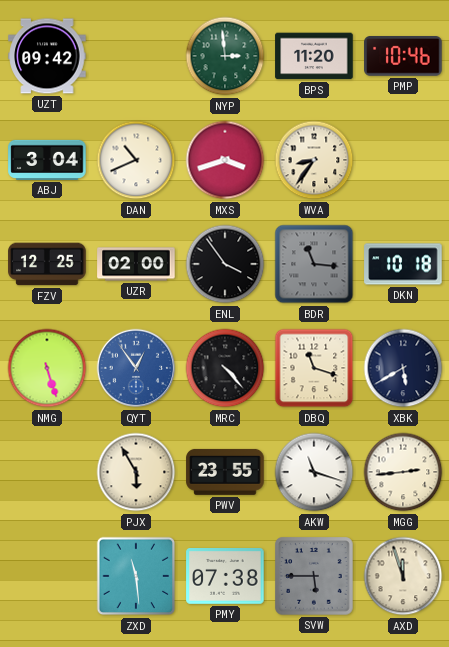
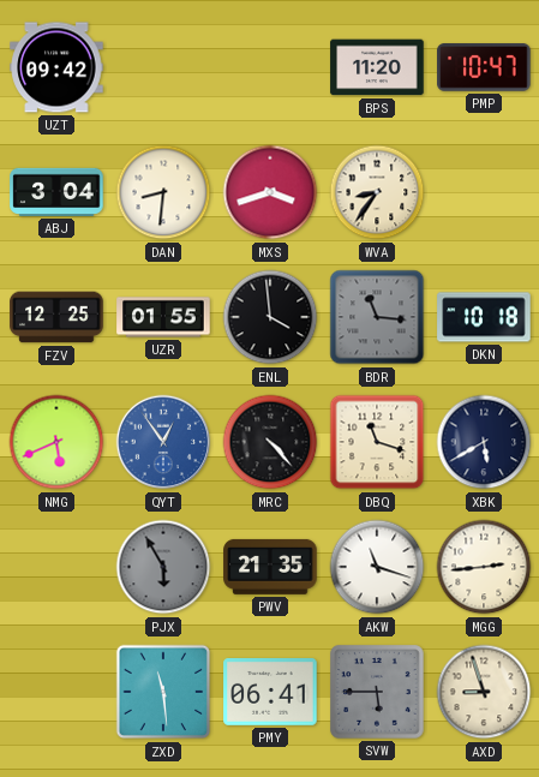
NYP: 2:59 -> none
PMP: 10:46 -> 10:47
DAN: 10:41 -> 8:31
UZR: 02:00 -> 01:55
ENL: 3:54 -> 3:59
NMG: 5:27 -> 5:41
PJX dial: cream -> grey
PWV: 23:55 -> 21:35
PMY: 07:38 -> 06:41
AXD: 11:57 -> 8:57
